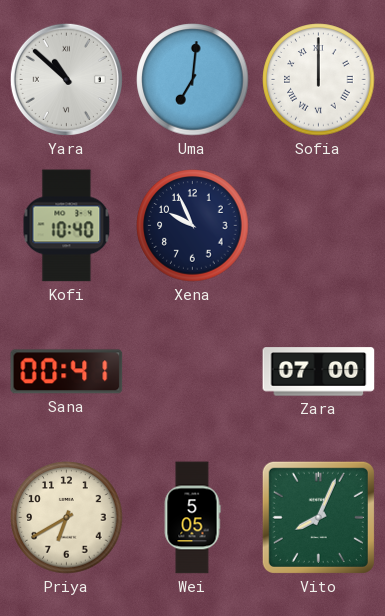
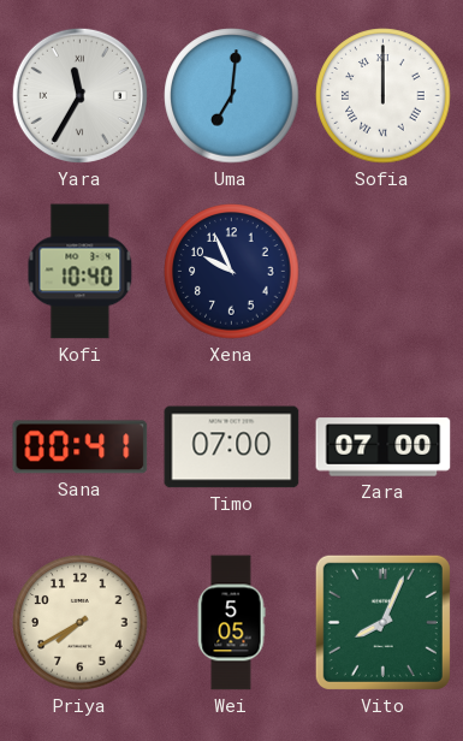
Yara: 10:52 -> 11:35
Timo: none -> 07:00
Priya: 6:40 -> 7:40
